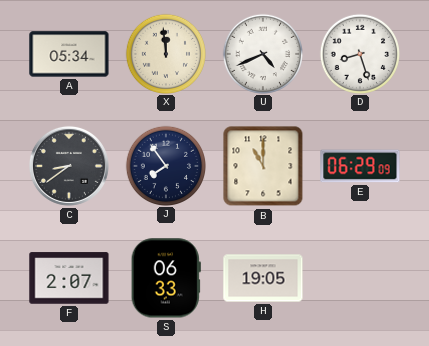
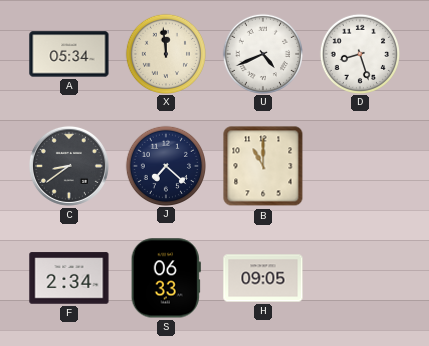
J: 7:54 -> 7:22
E: 06:29 -> none
F: 2:07 -> 2:34
H: 19:05 -> 09:05
